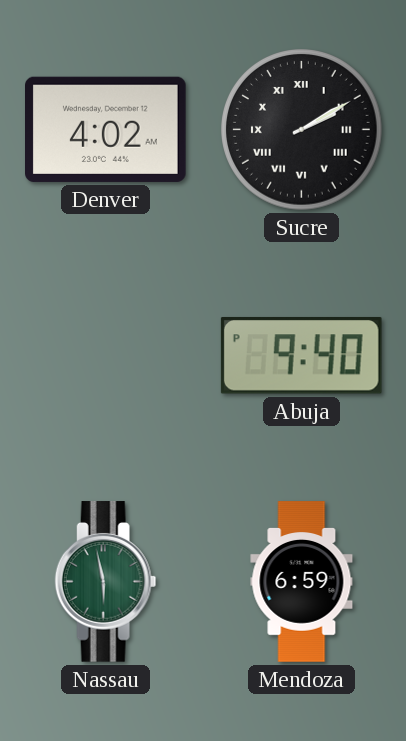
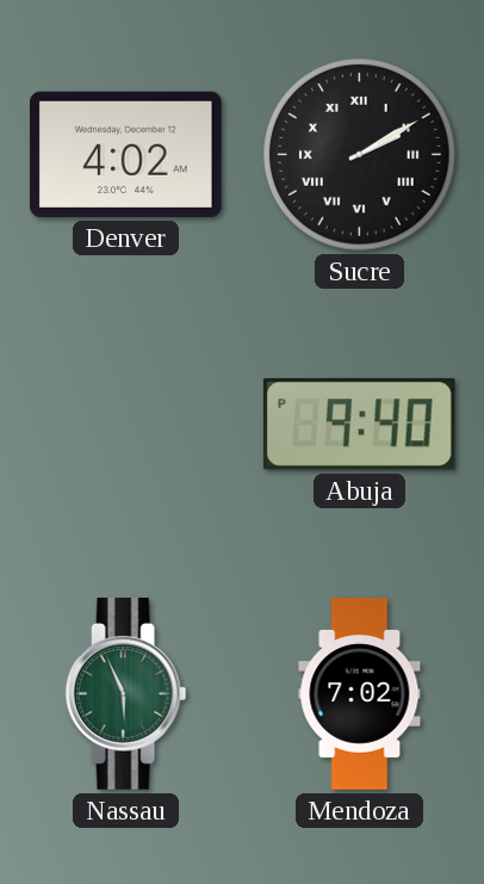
Nassau: 5:58 -> 5:56
Mendoza: 6:59 -> 7:02
